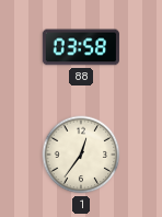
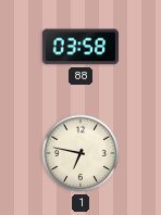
1: 12:36 -> 6:47
